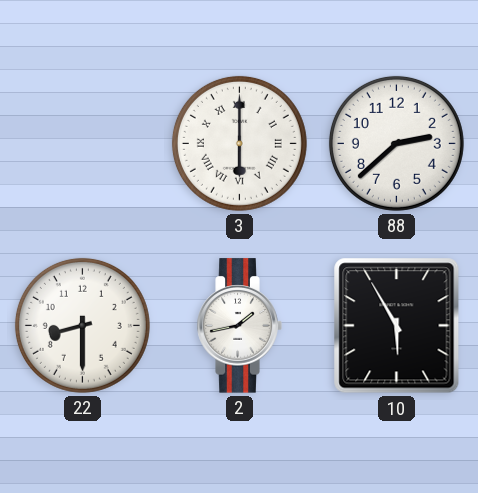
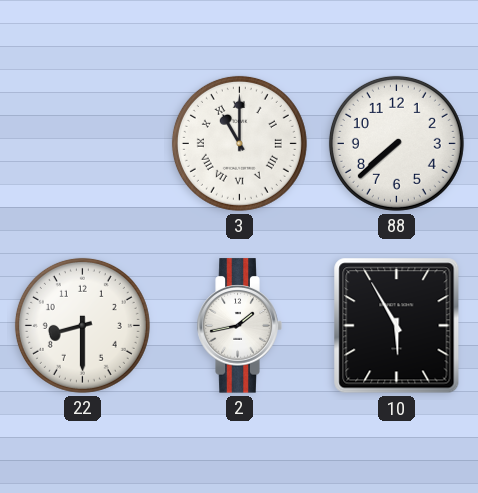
3: 6:00 -> 11:00
88: 2:38 -> 7:38
